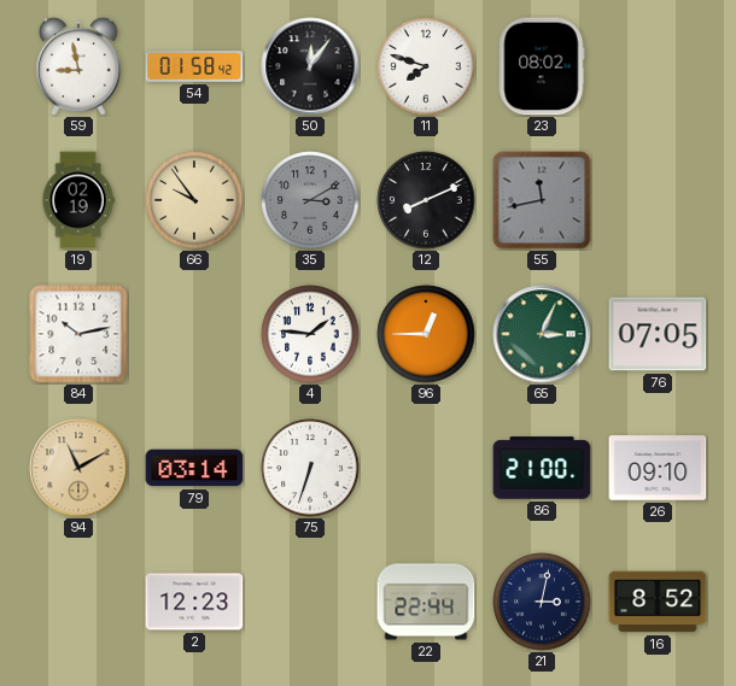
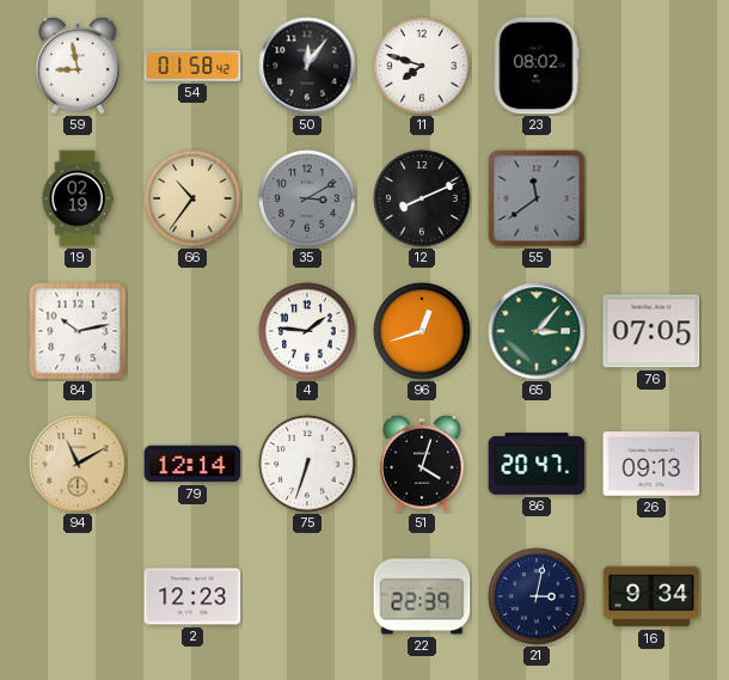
66: 9:54 -> 10:36
55: 11:43 -> 11:39
96: 12:45 -> 12:42
65: 3:04 -> 3:07
79: 03:14 -> 12:14
51: none -> 4:03
86: 21:00 -> 20:47
26: 09:10 -> 09:13
22: 22:44 -> 22:39
16: 8:52 -> 9:34
